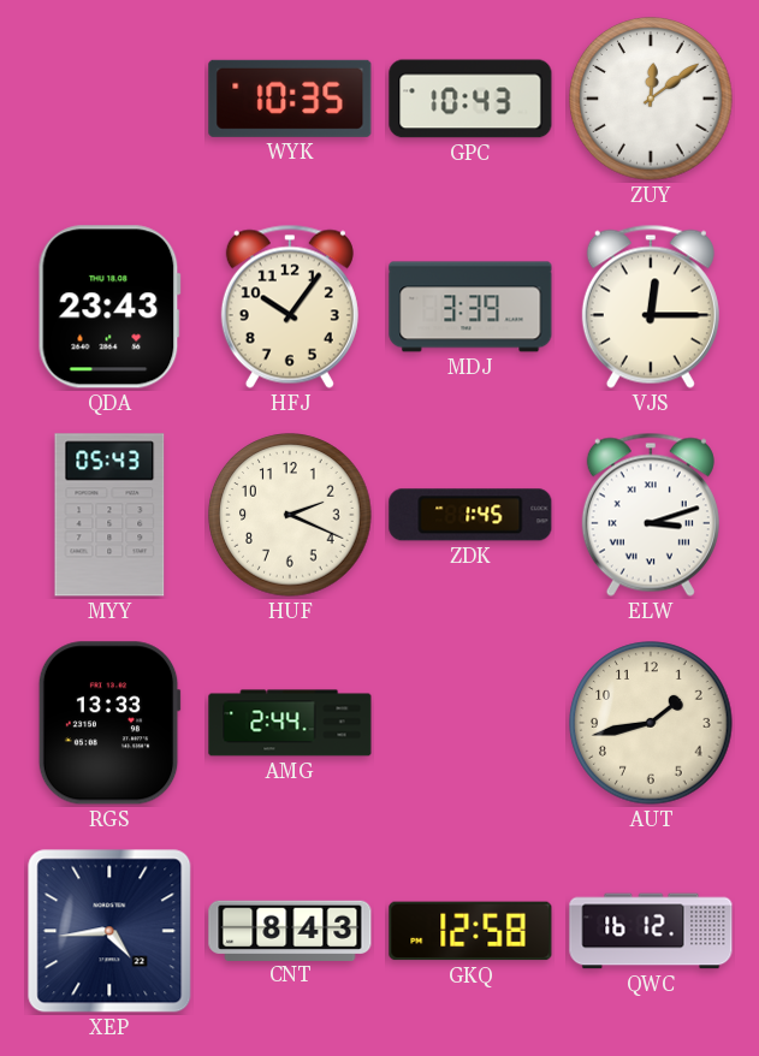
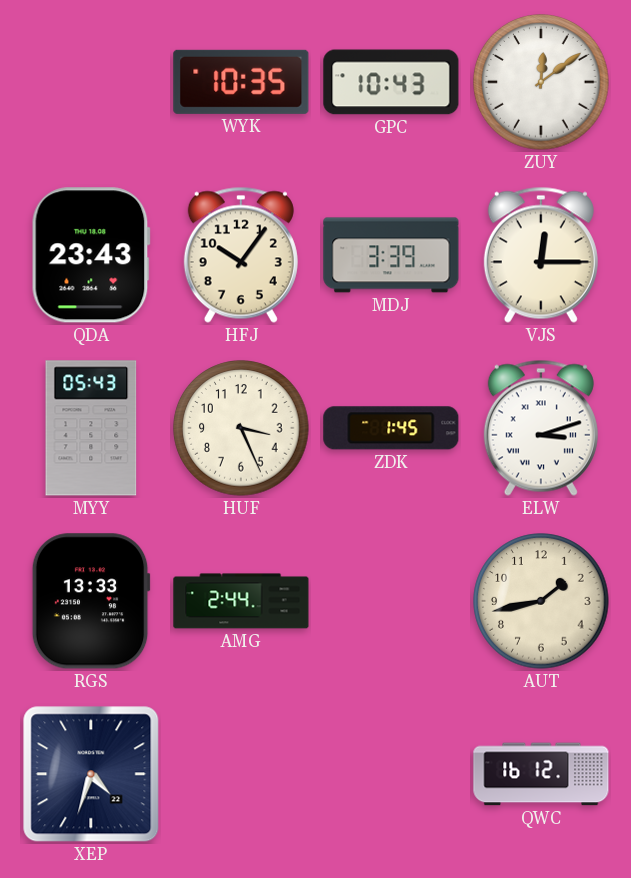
HUF: 2:19 -> 3:26
XEP: 4:44 -> 4:33
CNT: 8:43 -> none
GKQ: 12:58 -> none
